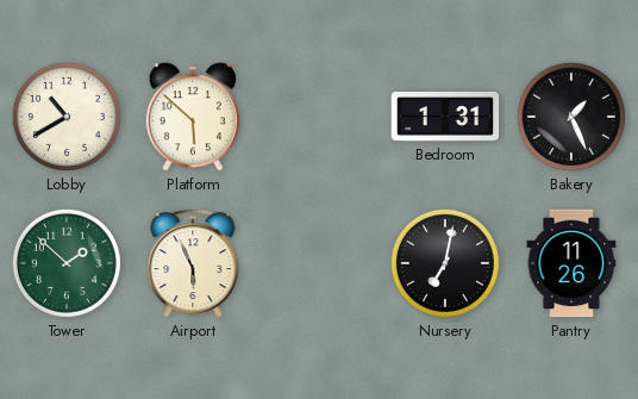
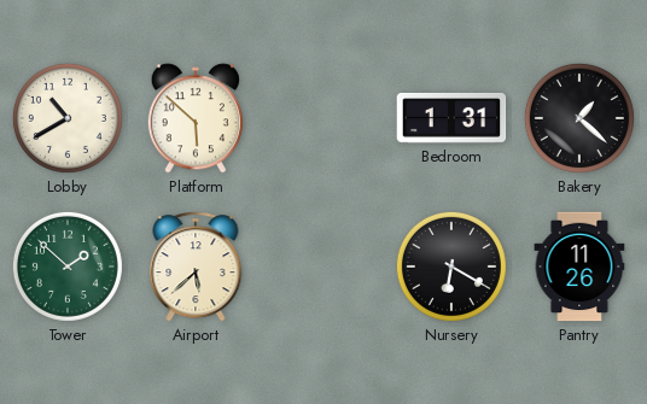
Bakery: 1:26 -> 1:22
Airport: 5:56 -> 5:38
Nursery: 7:02 -> 6:20
